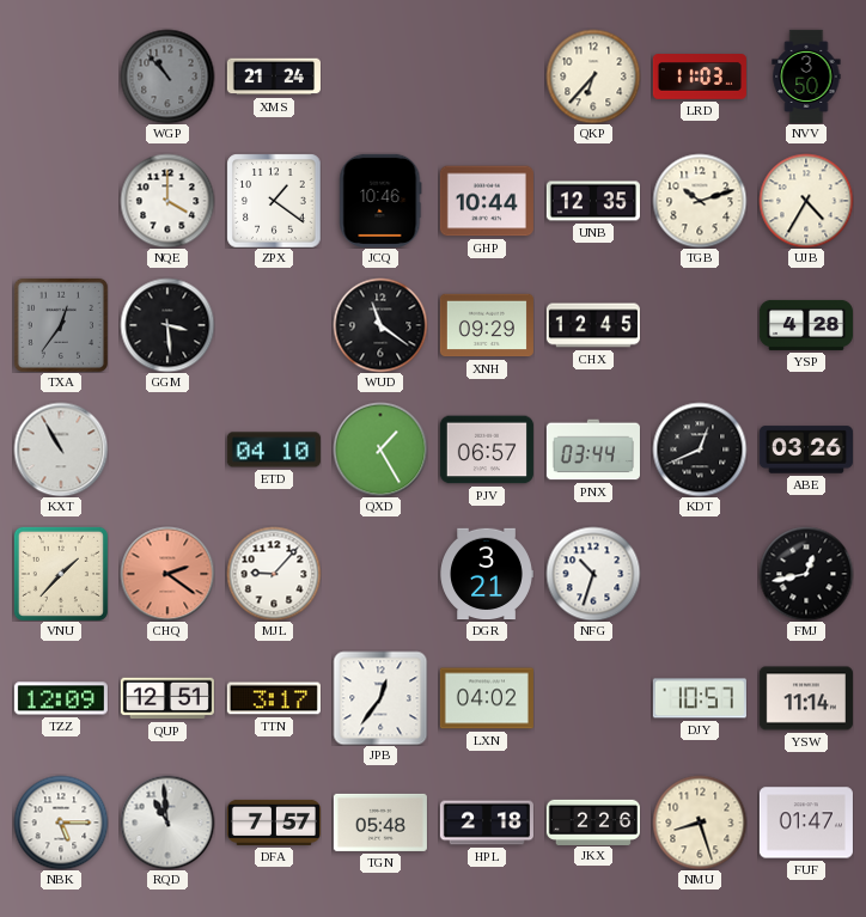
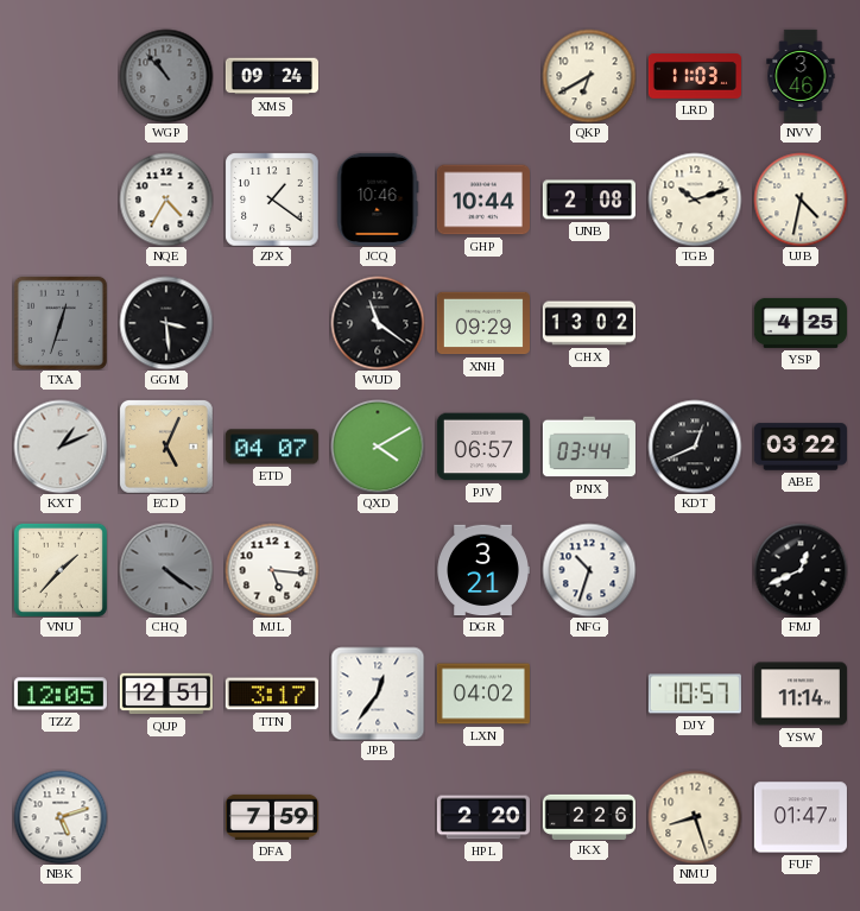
XMS: 21:24 -> 09:24
QKP: 6:37 -> 6:40
NVV: 3:50 -> 3:46
NQE: 4:00 -> 4:35
UNB: 12:35 -> 2:08
UJB: 4:35 -> 4:32
TXA: 12:36 -> 12:33
CHX: 12:45 -> 13:02
YSP: 4:28 -> 4:25
KXT: 10:55 -> 1:11
ECD: none -> 5:04
ETD: 04:10 -> 04:07
QXD: 1:25 -> 4:10
ABE: 03:26 -> 03:22
CHQ: 2:21 -> 4:21
CHQ dial: salmon -> grey
MJL: 9:07 -> 5:16
FMJ: 12:43 -> 12:41
TZZ: 12:09 -> 12:05
NBK: 5:15 -> 5:12
RQD: 10:59 -> none
DFA: 7:57 -> 7:59
TGN: 05:48 -> none
HPL: 2:18 -> 2:20
